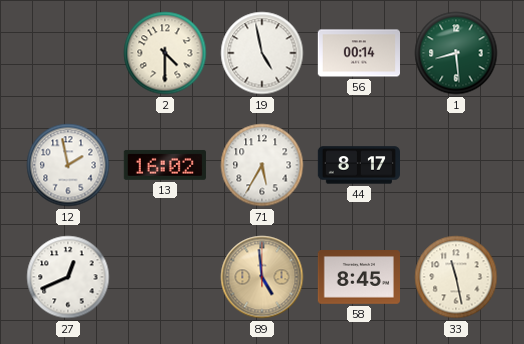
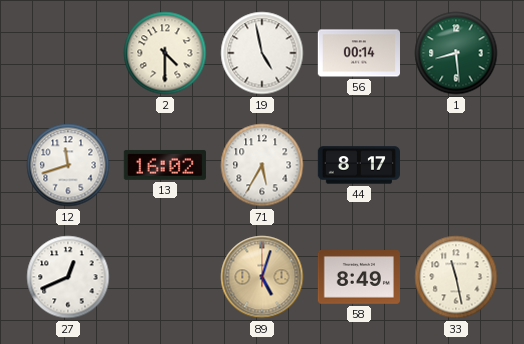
12: 1:58 -> 11:42
89: 4:59 -> 5:03
58: 8:45 -> 8:49
